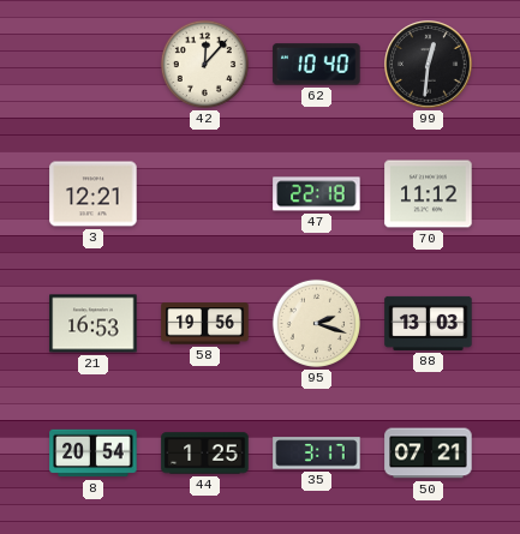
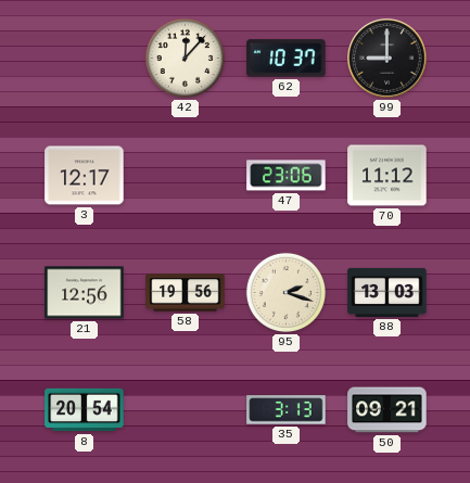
62: 10:40 -> 10:37
99: 12:31 -> 9:00
3: 12:21 -> 12:17
47: 22:18 -> 23:06
21: 16:53 -> 12:56
44: 1:25 -> none
35: 3:17 -> 3:13
50: 07:21 -> 09:21
